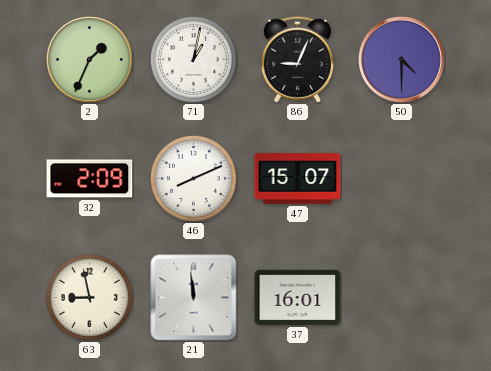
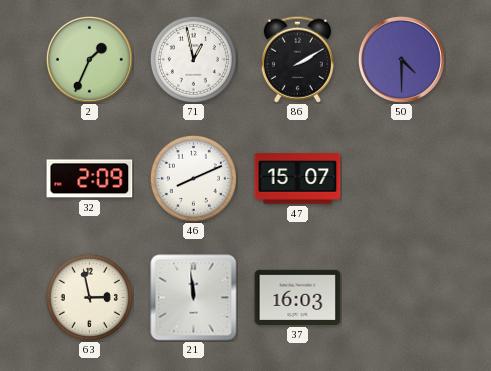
71: 1:02 -> 12:58
86: 9:04 -> 2:10
63: 8:58 -> 2:58
37: 16:01 -> 16:03
